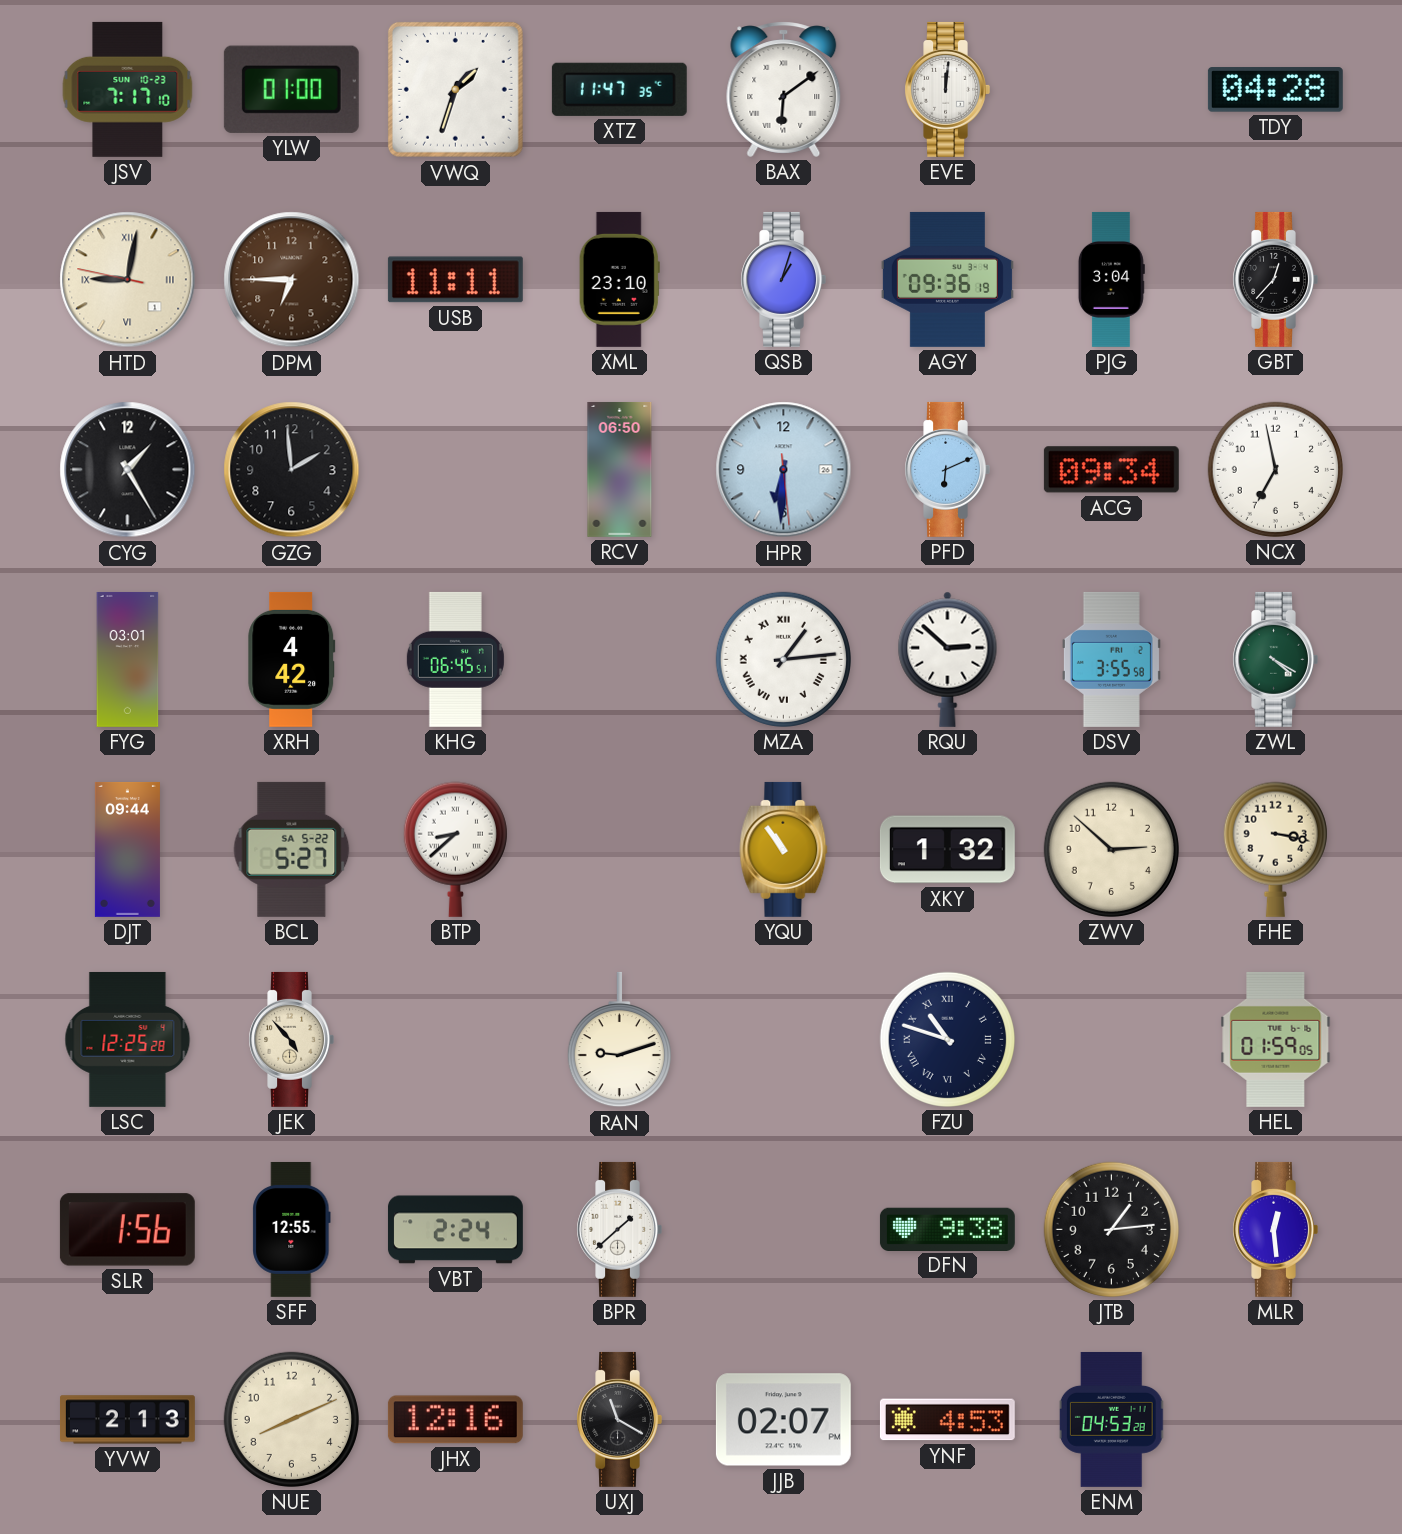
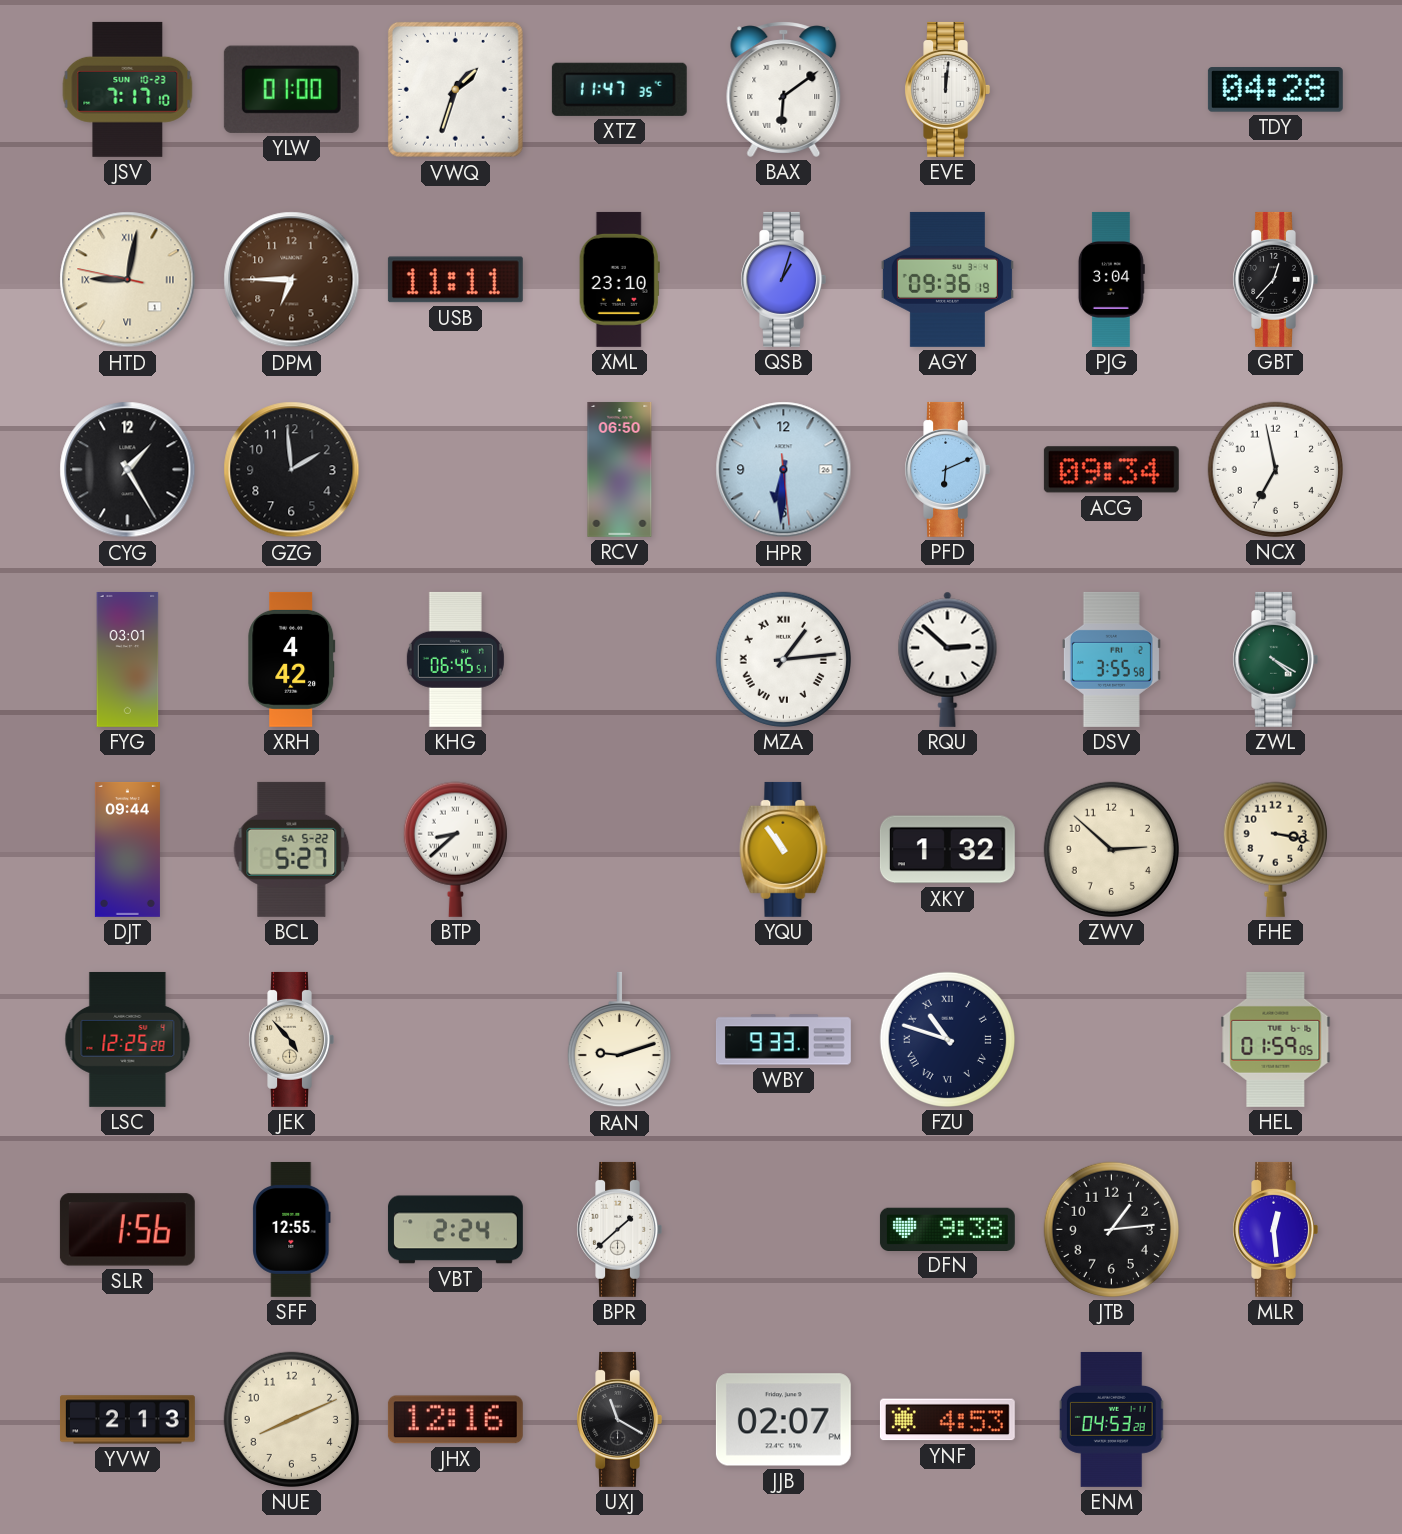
WBY: none -> 9:33
